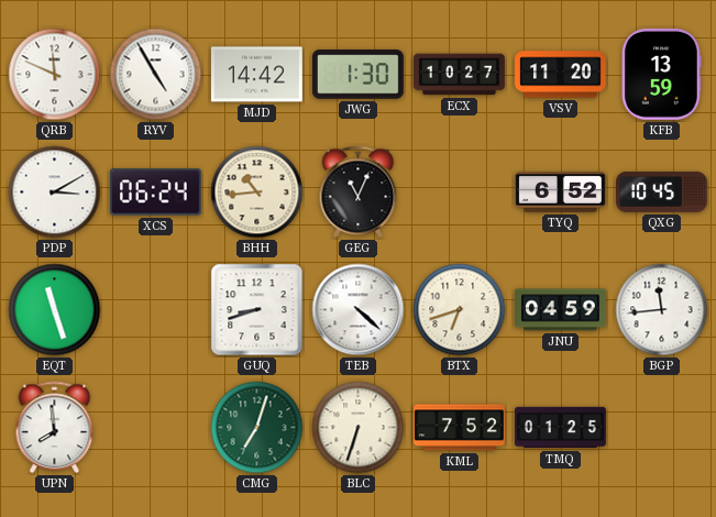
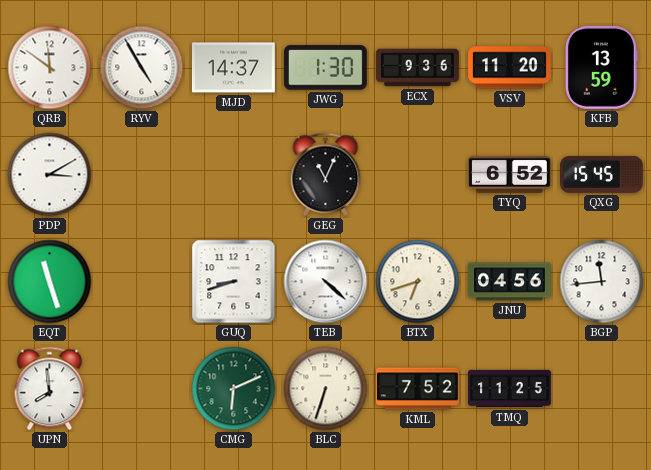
QRB: 11:49 -> 11:51
MJD: 14:42 -> 14:37
ECX: 10:27 -> 9:36
XCS: 06:24 -> none
BHH: 10:44 -> none
QXG: 10:45 -> 15:45
JNU: 04:59 -> 04:56
CMG: 7:03 -> 6:11
TMQ: 01:25 -> 11:25
